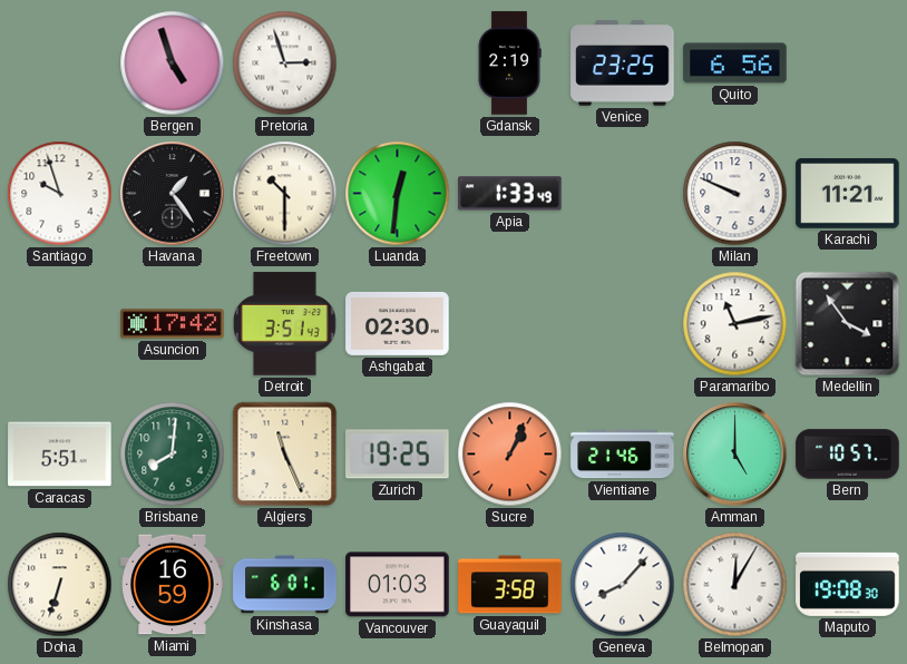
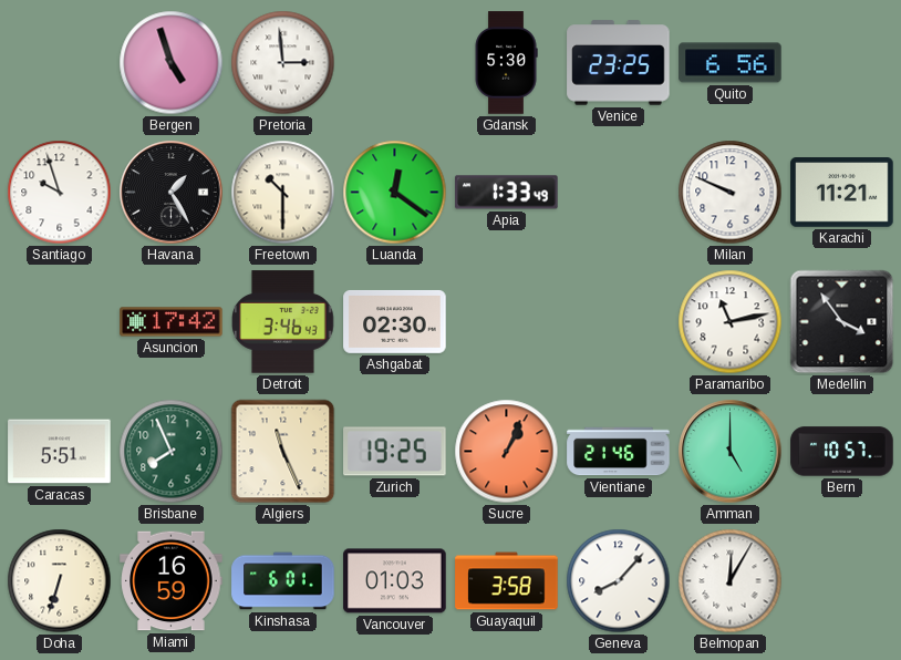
Pretoria: 2:57 -> 2:59
Gdansk: 2:19 -> 5:30
Havana: 1:24 -> 1:25
Luanda: 12:31 -> 12:21
Detroit: 3:51 -> 3:46
Brisbane: 8:01 -> 7:56
Maputo: 19:08 -> none
